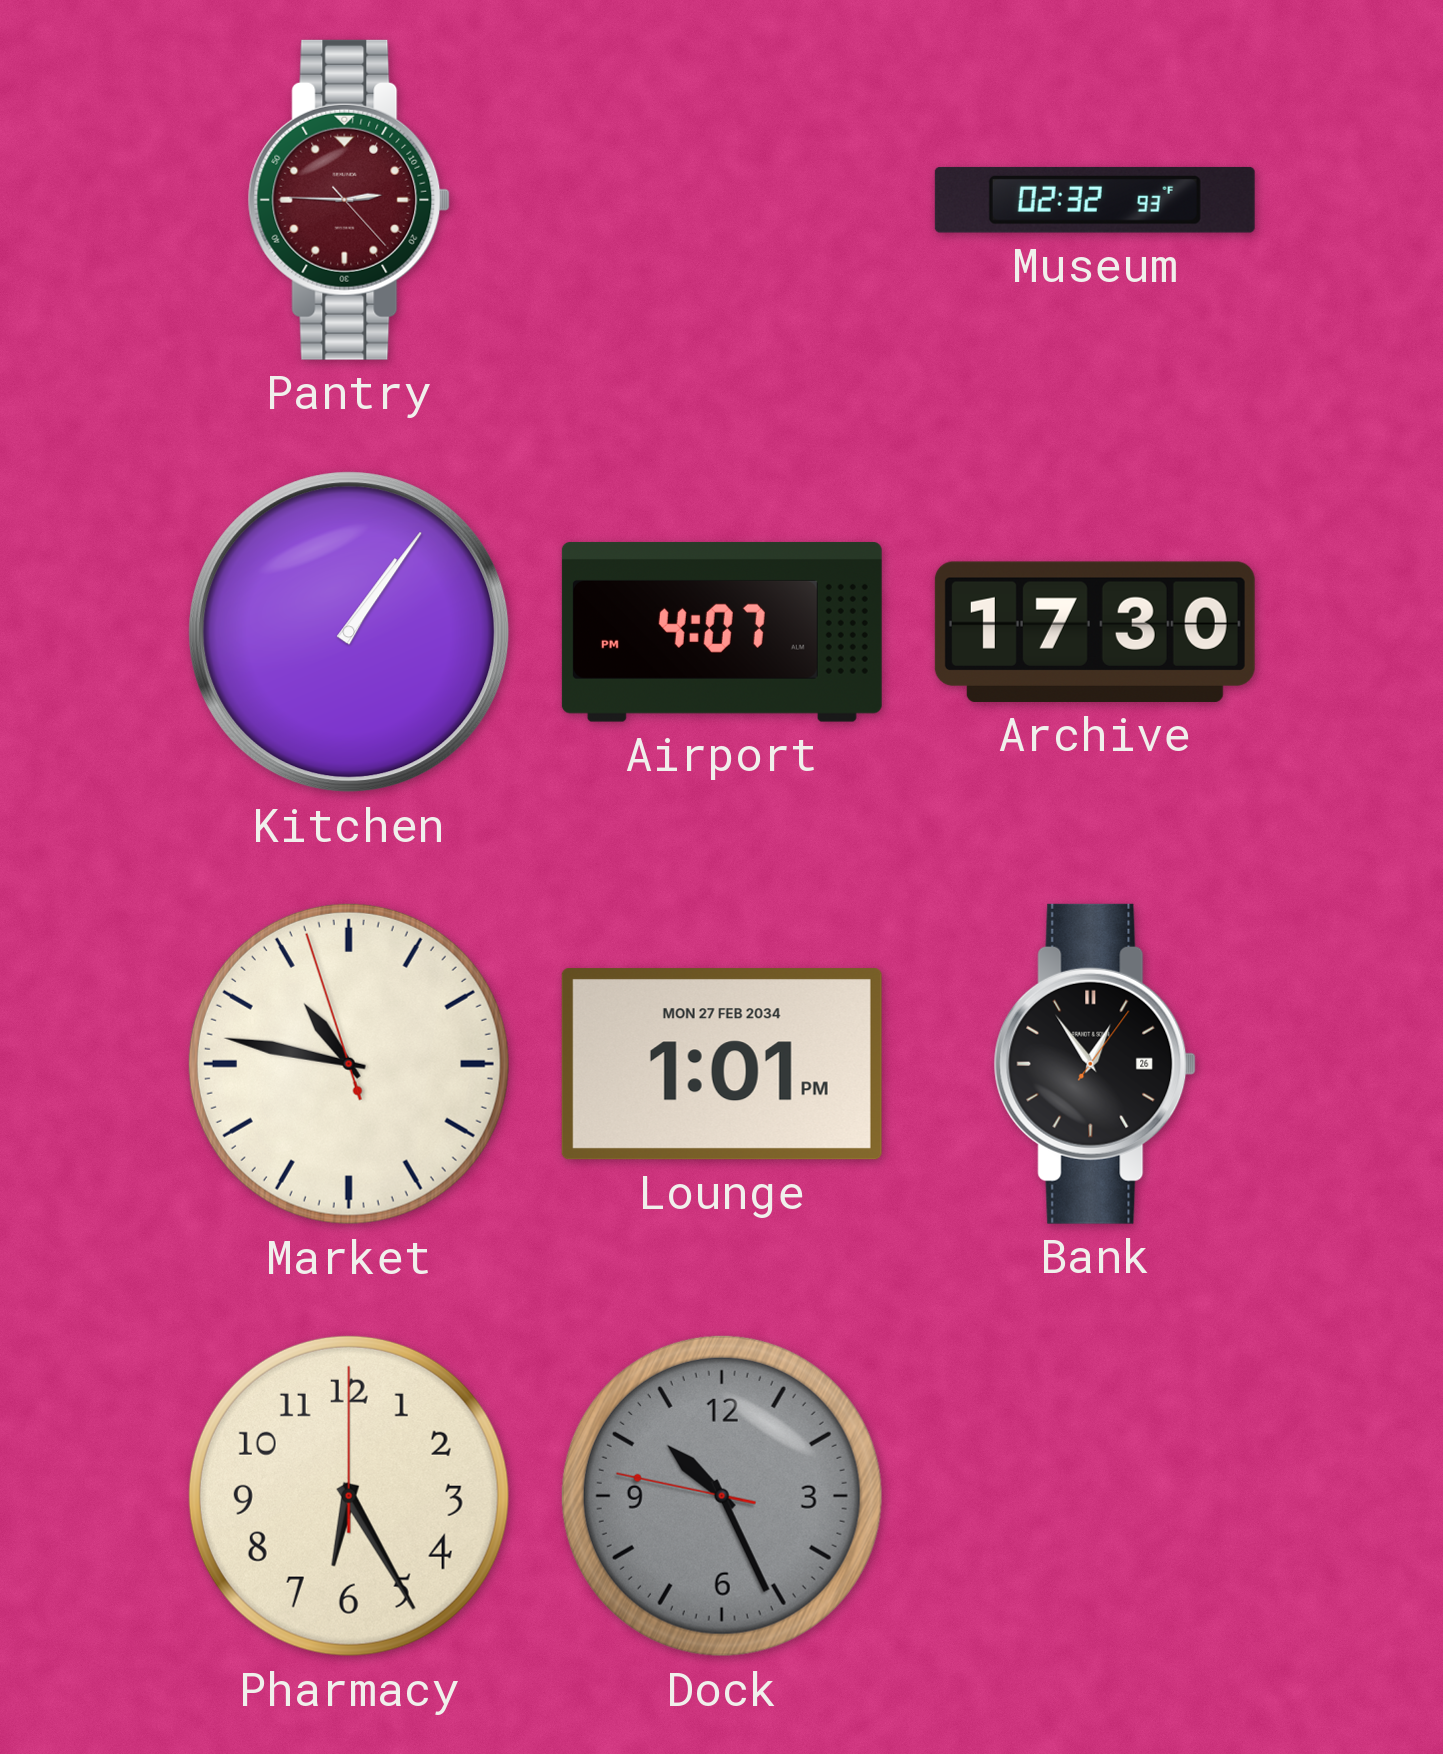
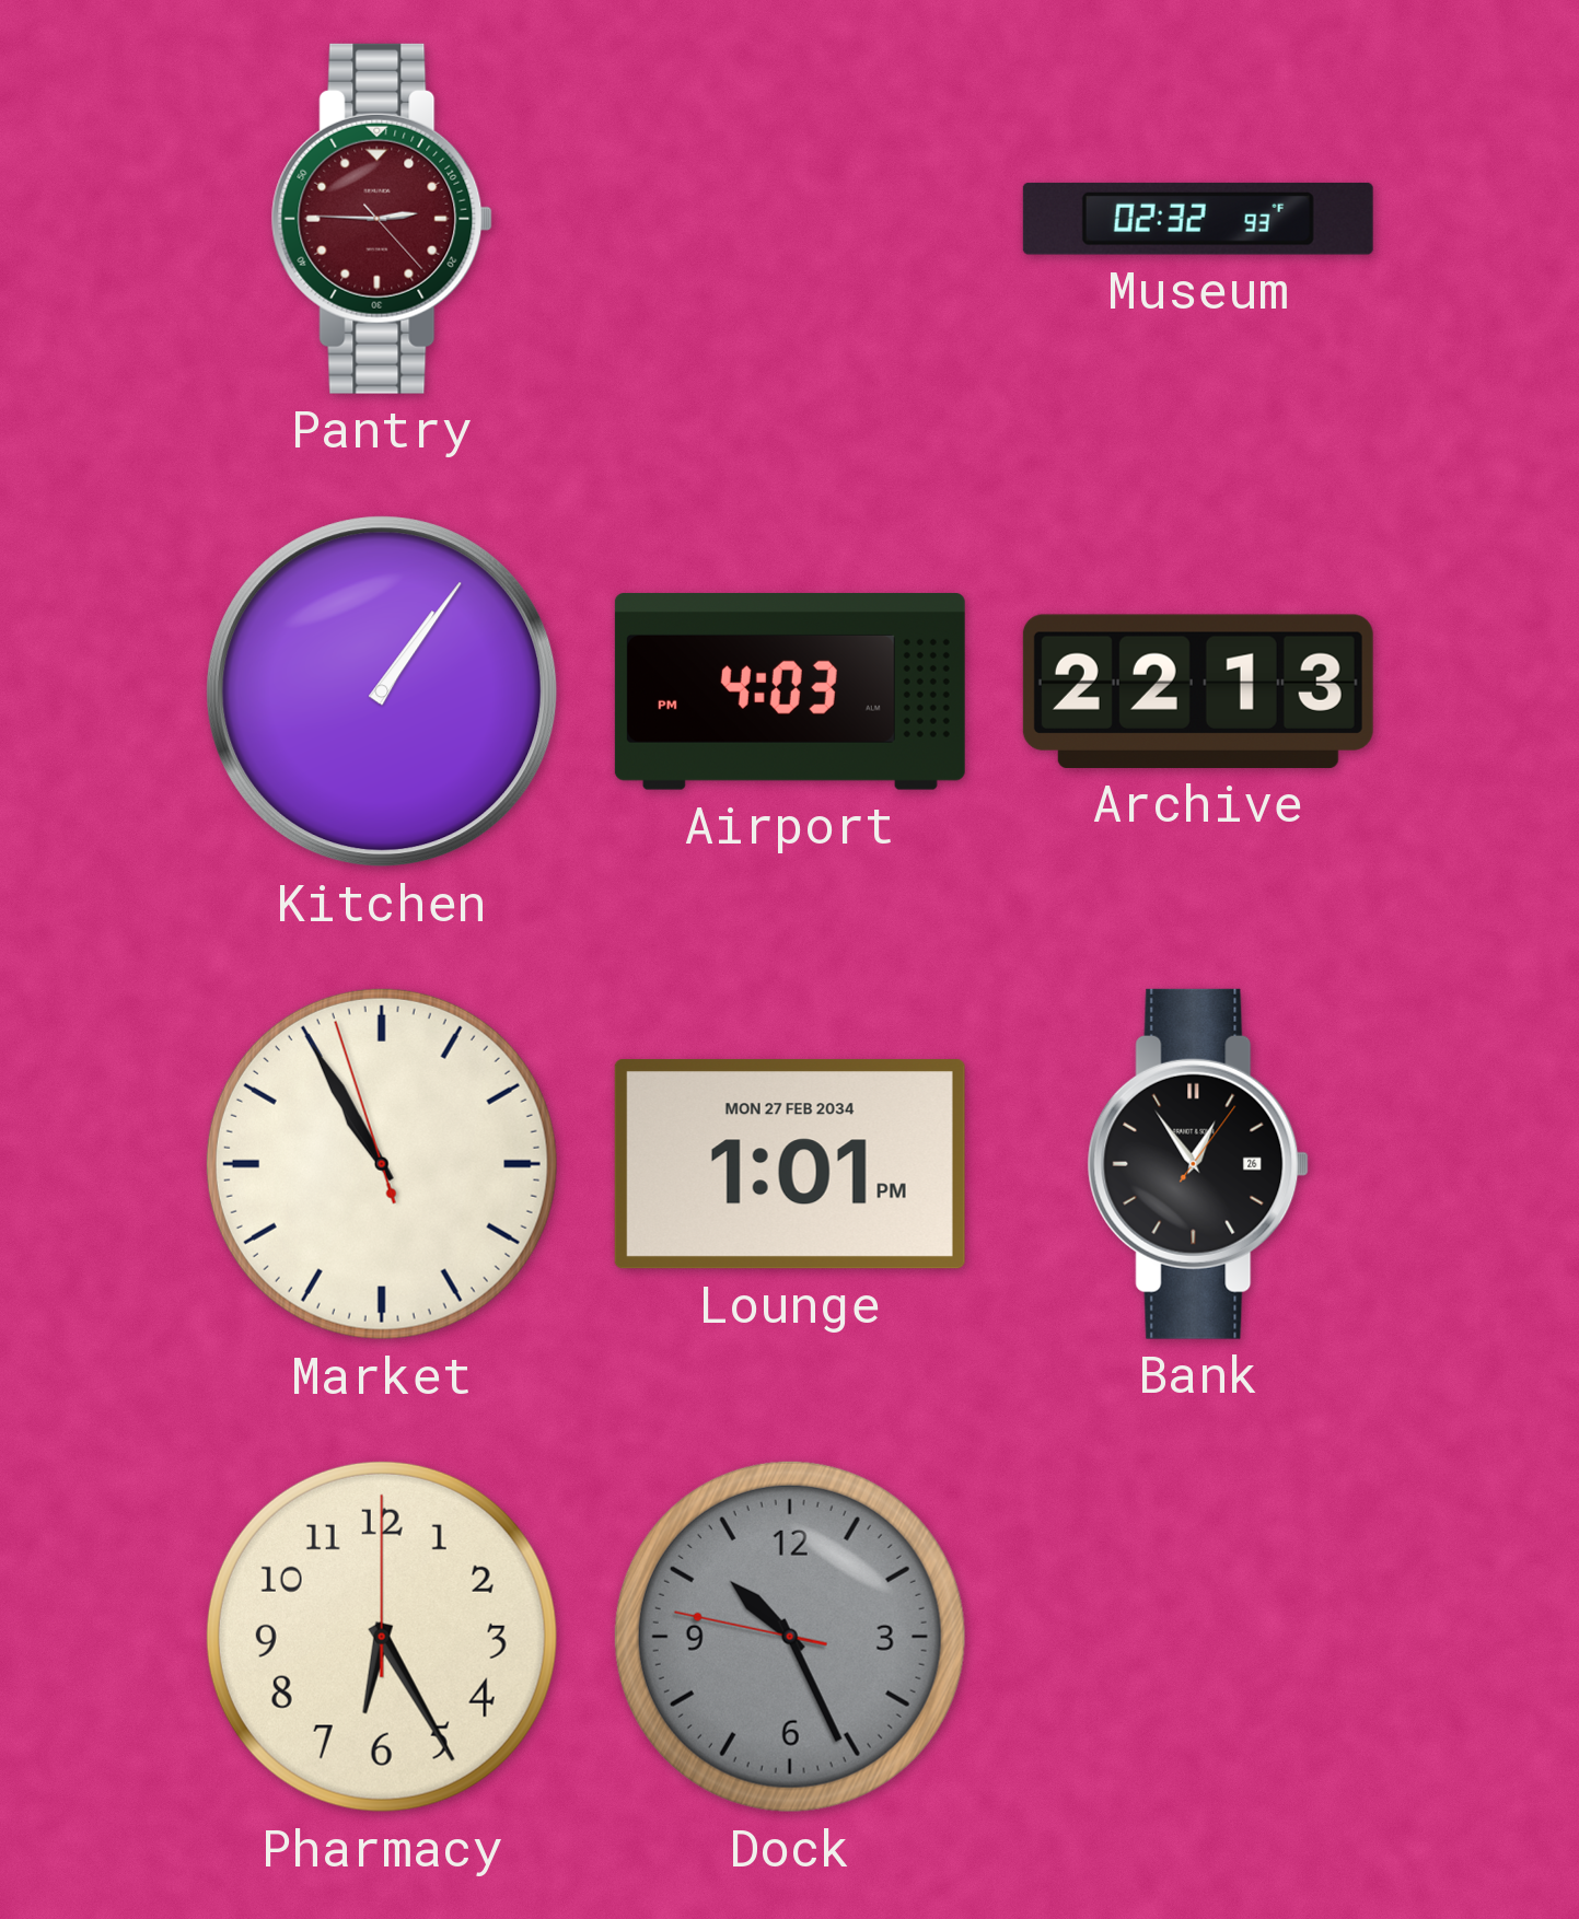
Airport: 4:07 -> 4:03
Archive: 17:30 -> 22:13
Market: 10:46 -> 10:54
